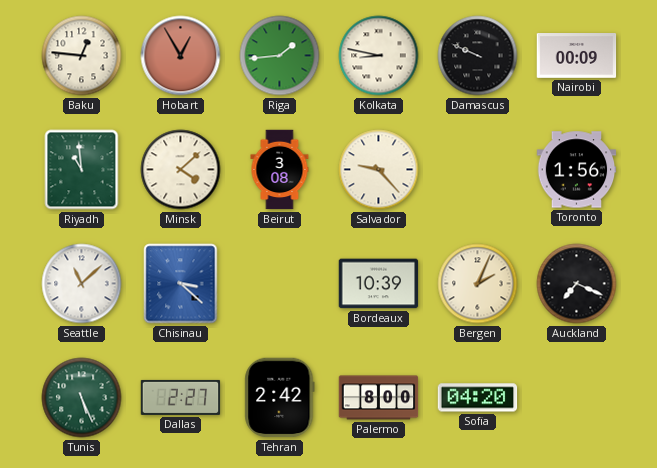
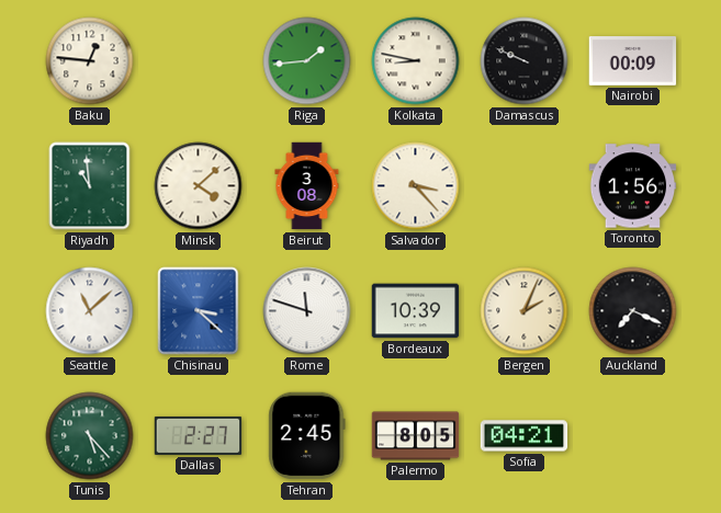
Hobart: 12:55 -> none
Salvador: 9:23 -> 3:23
Rome: none -> 11:48
Tunis: 5:26 -> 5:23
Tehran: 2:42 -> 2:45
Palermo: 8:00 -> 8:05
Sofia: 04:20 -> 04:21
